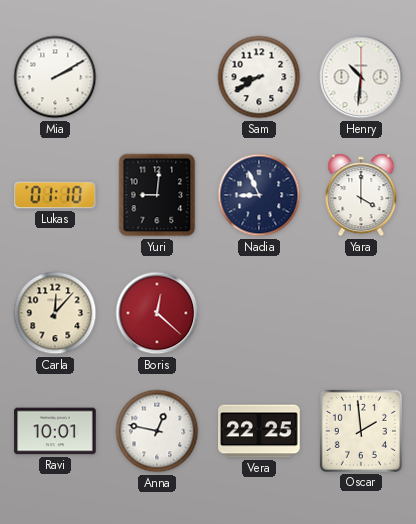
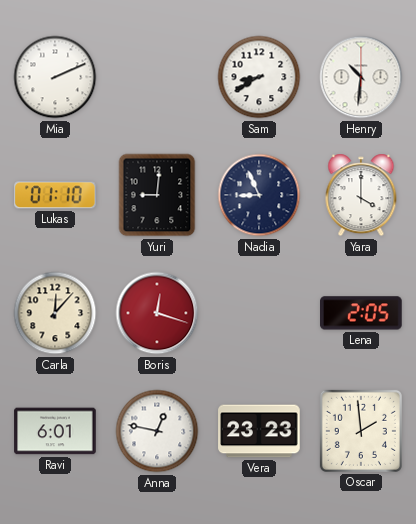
Mia: 2:10 -> 2:11
Boris: 12:22 -> 12:18
Lena: none -> 2:05
Ravi: 10:01 -> 6:01
Vera: 22:25 -> 23:23
